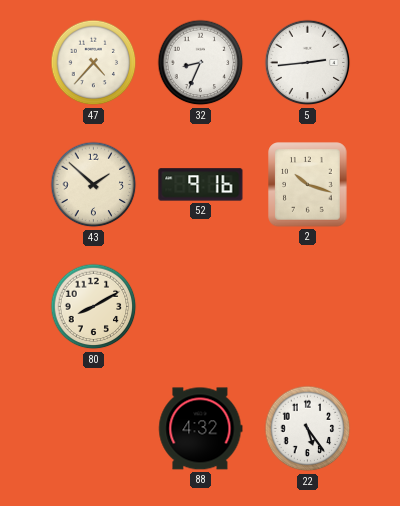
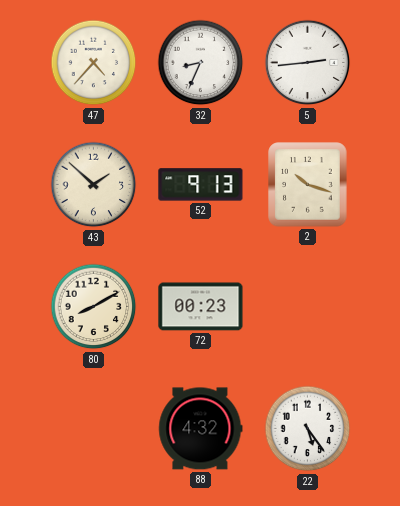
52: 9:16 -> 9:13
72: none -> 00:23
